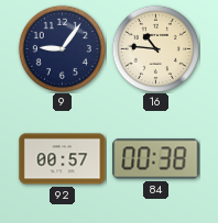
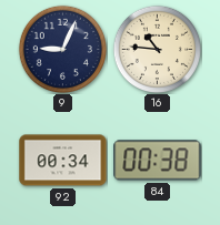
9: 9:06 -> 9:04
92: 00:57 -> 00:34
